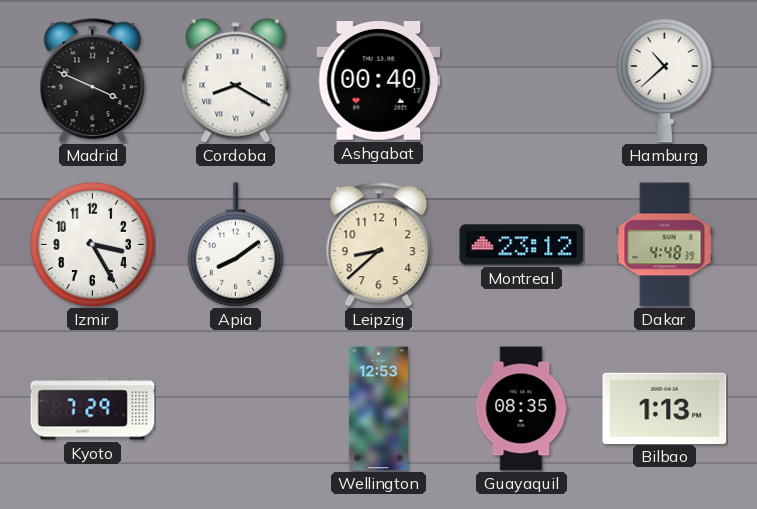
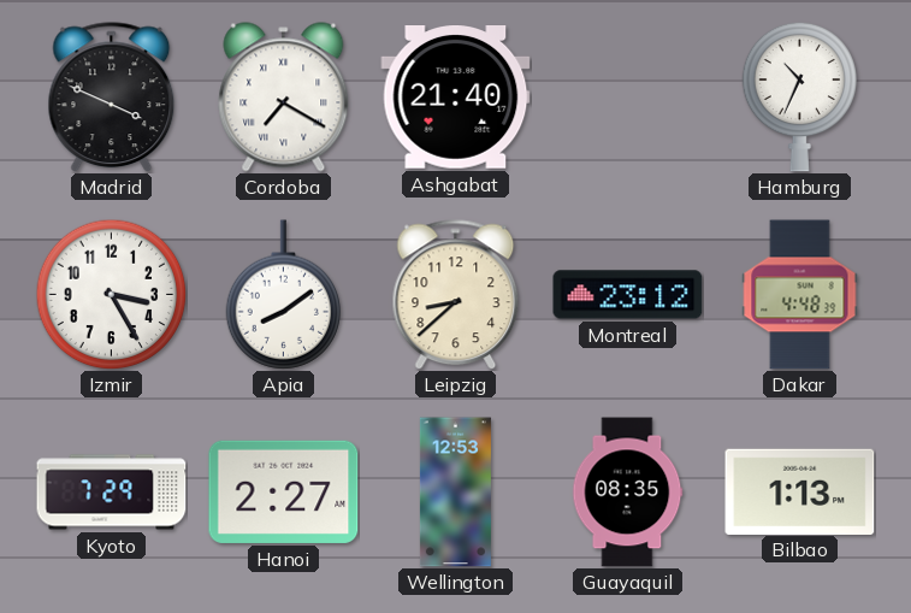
Cordoba: 8:20 -> 7:20
Ashgabat: 00:40 -> 21:40
Hamburg: 10:38 -> 10:34
Hanoi: none -> 2:27
